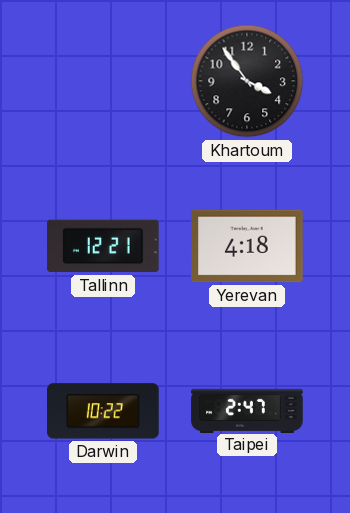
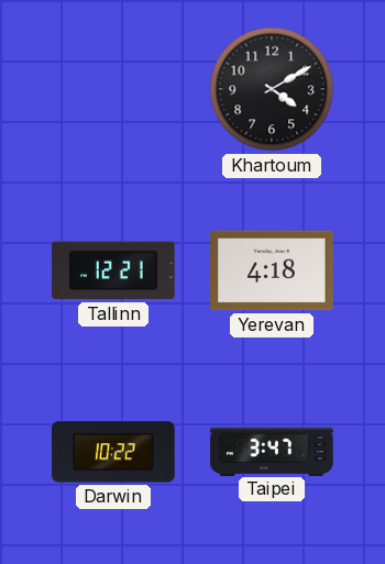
Khartoum: 3:54 -> 4:10
Taipei: 2:47 -> 3:47
